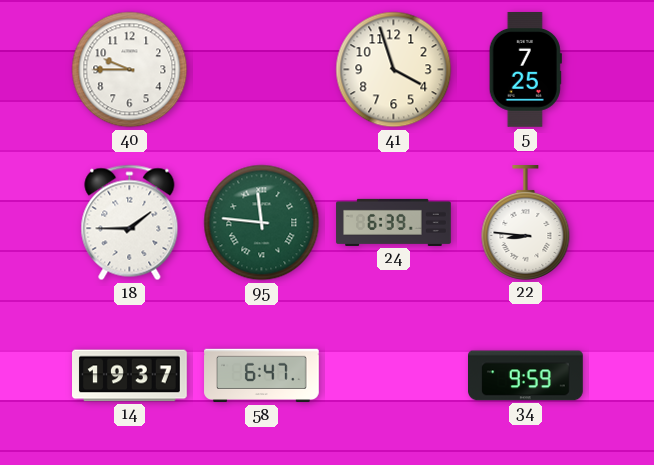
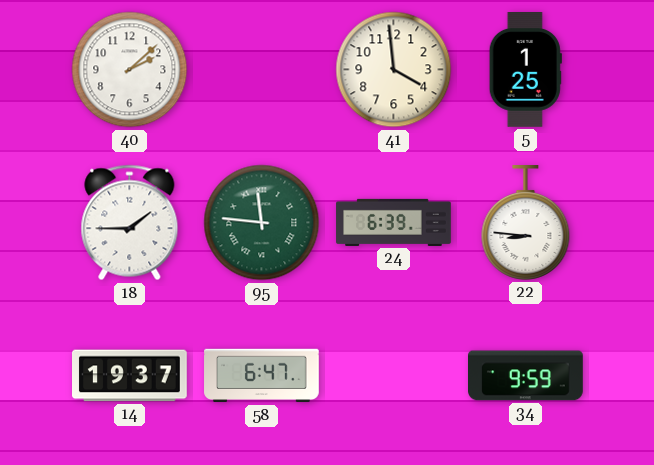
40: 9:45 -> 2:08
41: 3:57 -> 3:59
5: 7:25 -> 1:25
